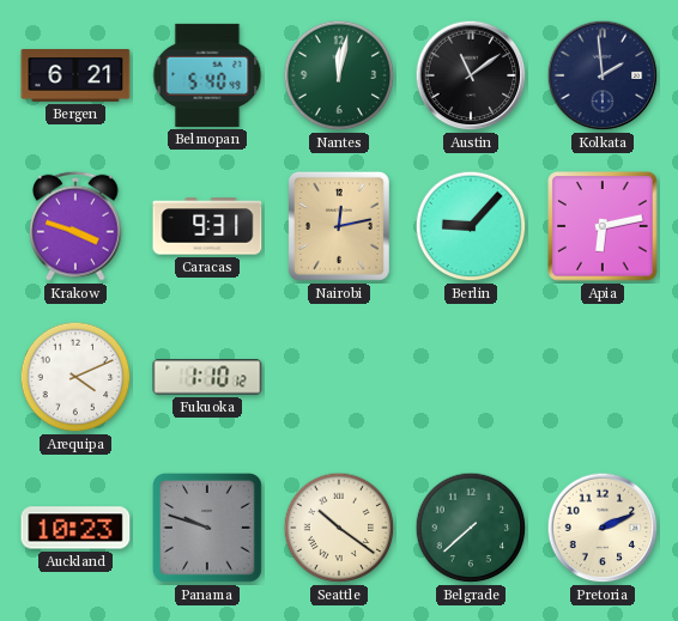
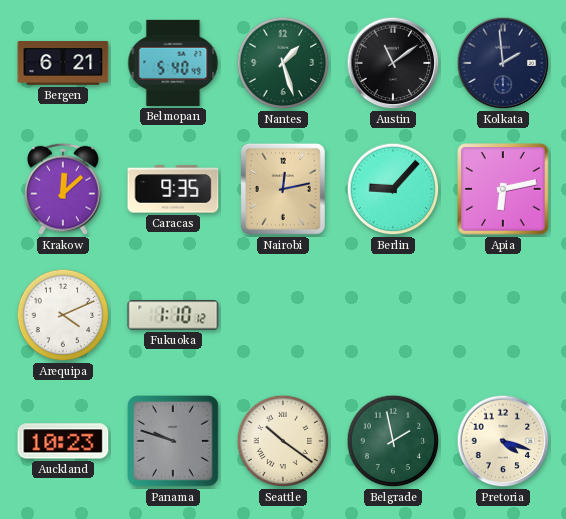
Nantes: 12:02 -> 1:27
Krakow: 3:48 -> 12:08
Caracas: 9:31 -> 9:35
Belgrade: 7:38 -> 1:58
Pretoria: 2:11 -> 4:18
